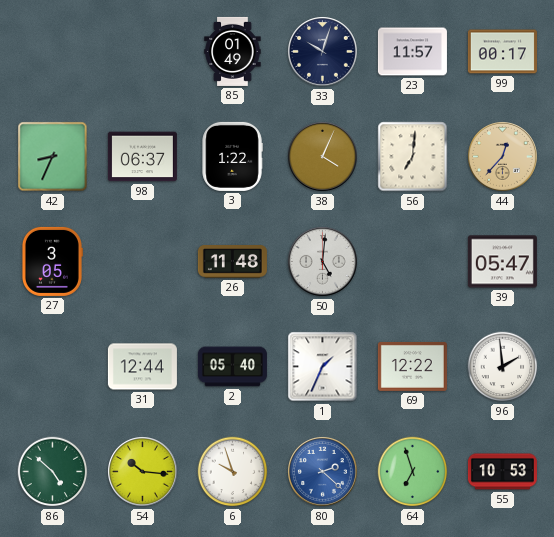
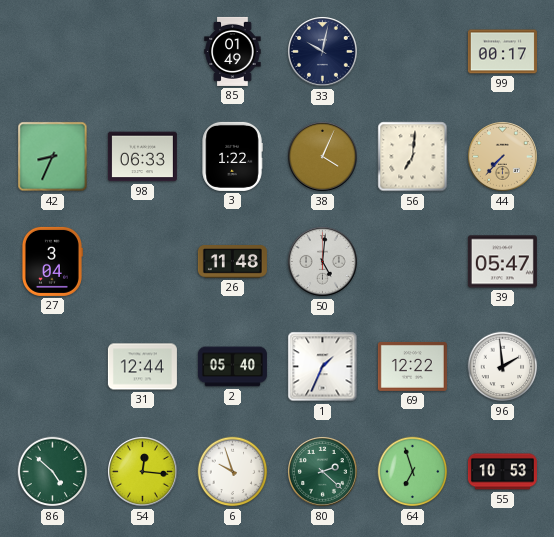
33: 10:03 -> 10:02
23: 11:57 -> none
98: 06:37 -> 06:33
44: 12:37 -> 7:37
27: 3:05 -> 3:04
54: 10:16 -> 12:16
80 dial: blue -> green
